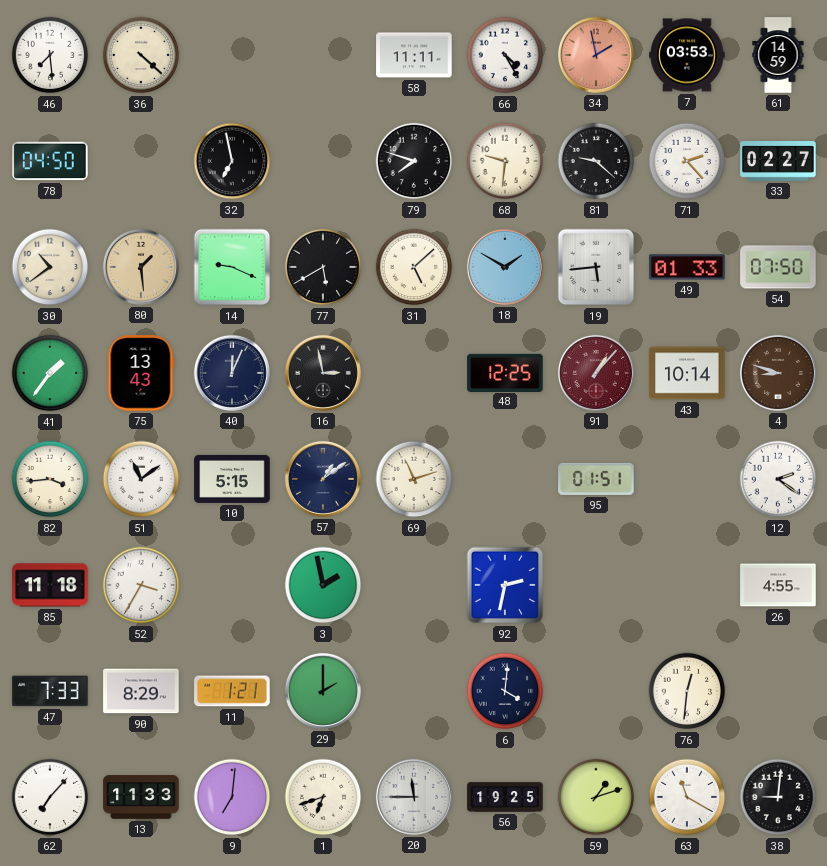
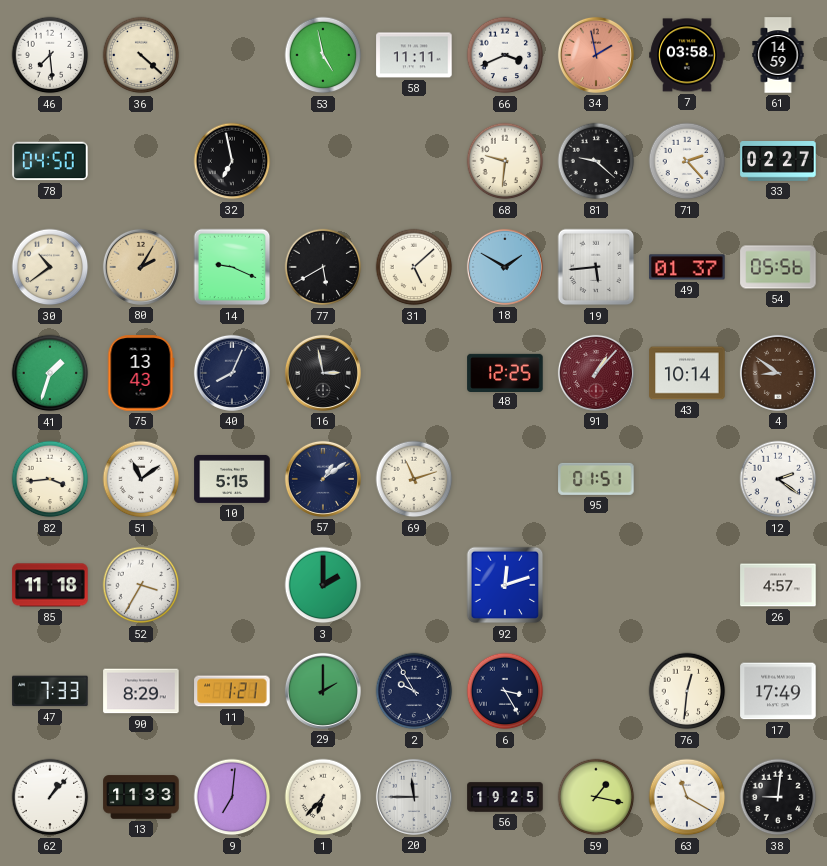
53: none -> 4:58
66: 4:25 -> 3:41
7: 03:53 -> 03:58
79: 7:48 -> none
80: 1:29 -> 2:05
49: 01:33 -> 01:37
54: 07:50 -> 05:56
41: 1:36 -> 1:33
40: 12:04 -> 8:04
4: 8:48 -> 8:51
3: 1:58 -> 2:00
92: 2:32 -> 12:12
26: 4:55 -> 4:57
2: none -> 9:55
6: 4:01 -> 3:25
17: none -> 17:49
62: 7:07 -> 1:07
1: 6:42 -> 6:37
59: 1:12 -> 1:17
